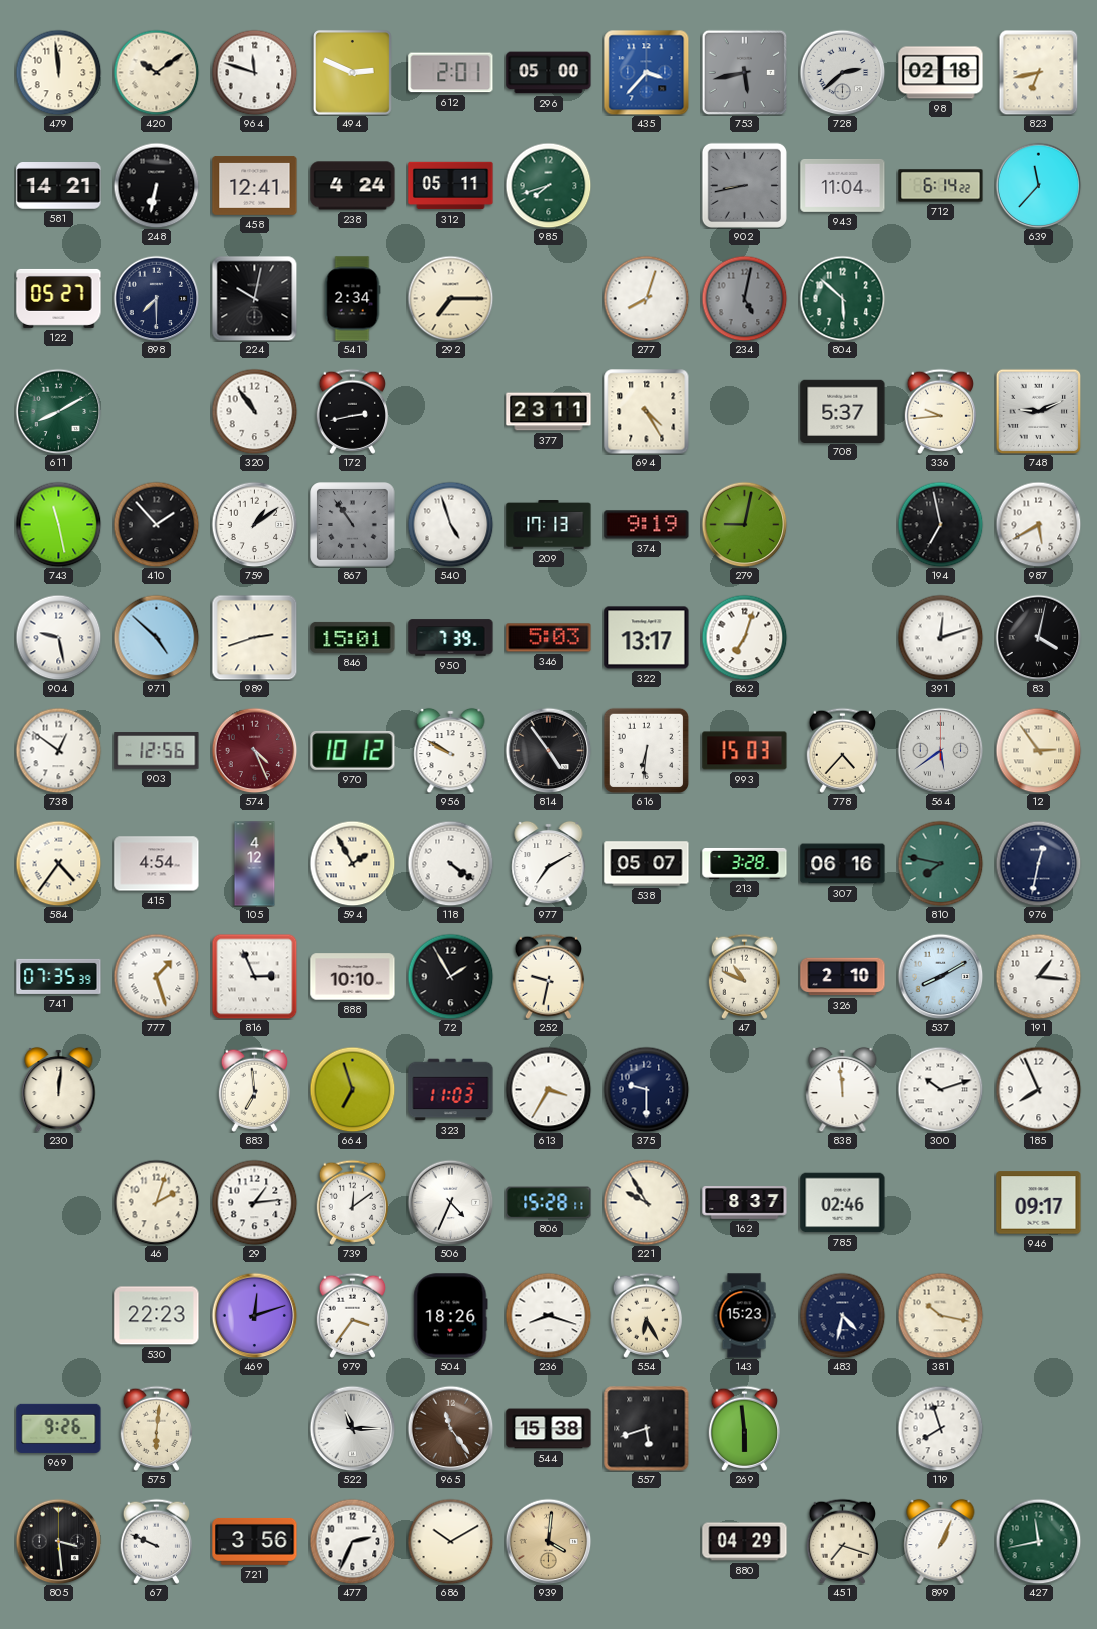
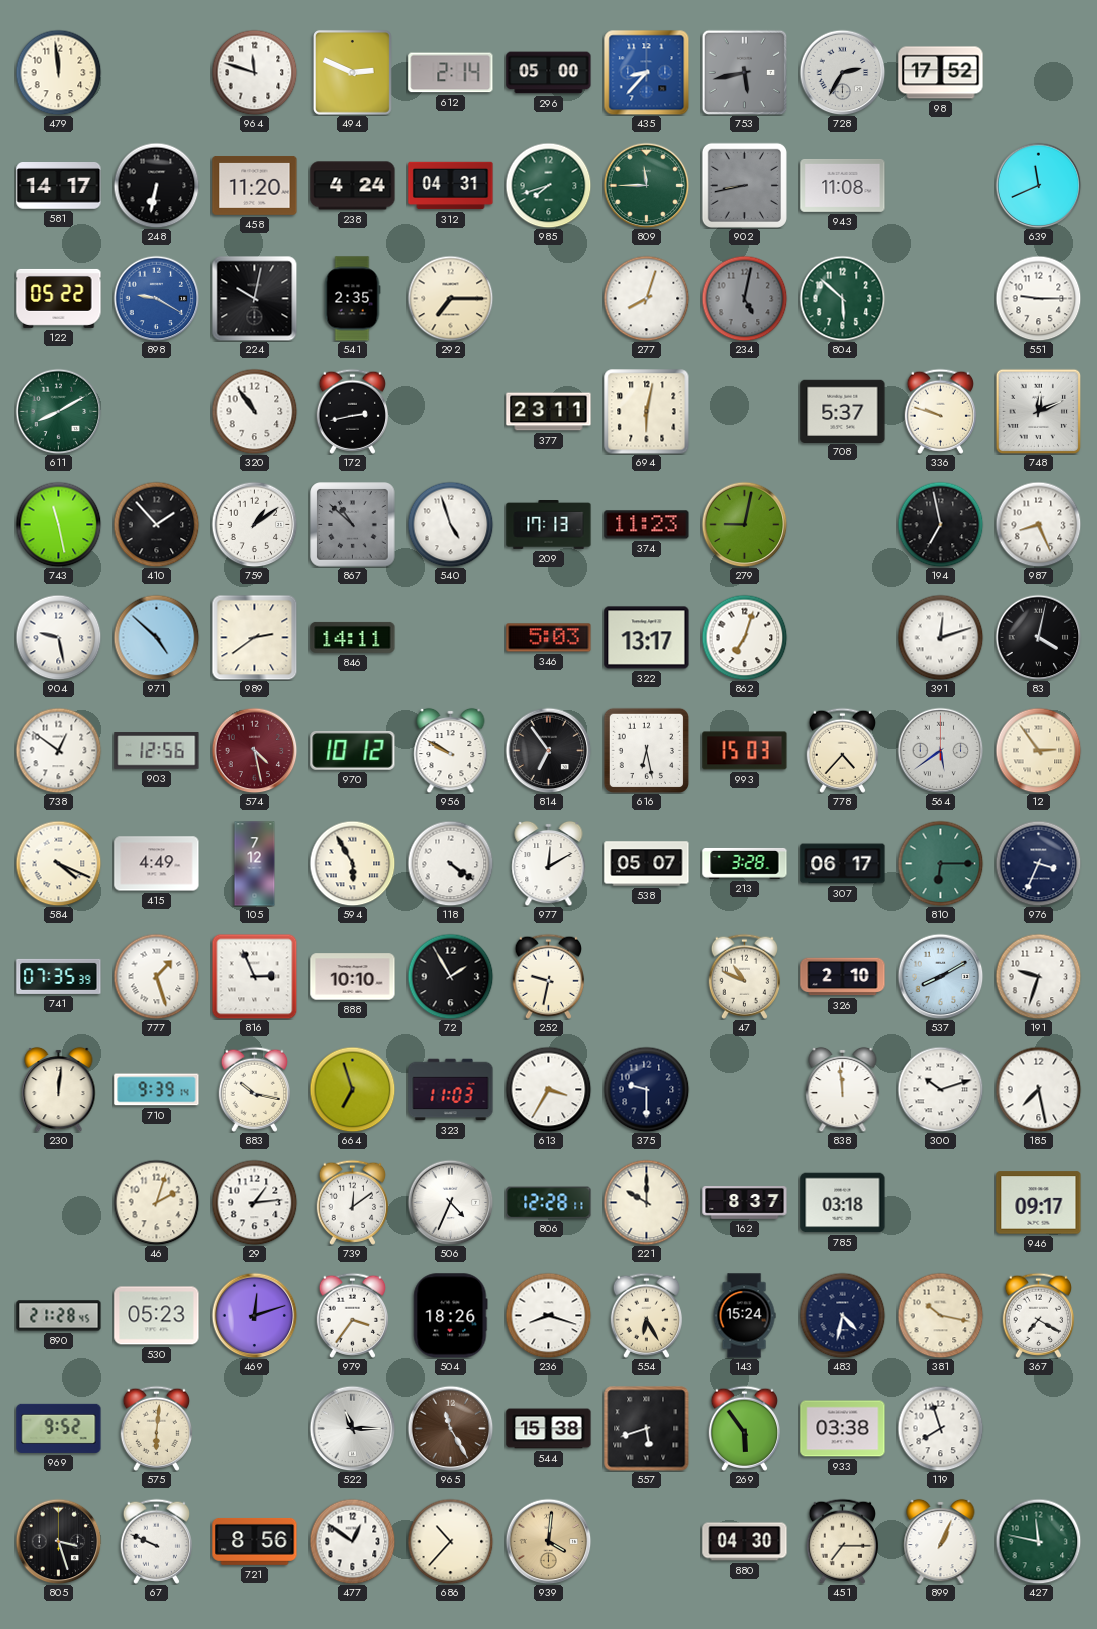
420: 10:09 -> none
612: 2:01 -> 2:14
435: 3:37 -> 8:37
728: 2:38 -> 2:35
98: 02:18 -> 17:52
823: 6:43 -> none
581: 14:21 -> 14:17
458: 12:41 -> 11:20
312: 05:11 -> 04:31
809: none -> 11:45
943: 11:04 -> 11:08
712: 6:14 -> none
639: 11:37 -> 11:41
122: 05:27 -> 05:22
898: 7:30 -> 9:20
898 dial: navy -> blue
541: 2:34 -> 2:35
551: none -> 9:15
694: 4:25 -> 6:02
336: 9:44 -> 9:48
748: 9:11 -> 12:11
867: 10:54 -> 10:52
374: 9:19 -> 11:23
987: 5:40 -> 8:26
989: 2:42 -> 2:39
846: 15:01 -> 14:11
950: 7:39 -> none
574: 4:26 -> 4:28
814: 4:54 -> 6:54
616: 6:31 -> 6:28
584: 4:36 -> 4:19
415: 4:54 -> 4:49
105: 4:12 -> 7:12
594: 1:55 -> 5:55
977: 7:10 -> 12:10
307: 06:16 -> 06:17
810: 7:47 -> 6:15
976: 12:32 -> 3:34
191: 1:16 -> 9:33
710: none -> 9:39
883: 6:59 -> 10:17
185: 7:56 -> 7:28
806: 15:28 -> 12:28
221: 9:55 -> 10:00
785: 02:46 -> 03:18
890: none -> 21:28
530: 22:23 -> 05:23
143: 15:23 -> 15:24
367: none -> 7:20
969: 9:26 -> 9:52
965: 11:24 -> 11:25
269: 5:59 -> 5:54
933: none -> 03:38
805: 3:29 -> 3:27
721: 3:56 -> 8:56
477: 2:34 -> 12:51
686: 10:10 -> 10:37
880: 04:29 -> 04:30
451: 7:18 -> 7:15
427: 11:43 -> 11:47
